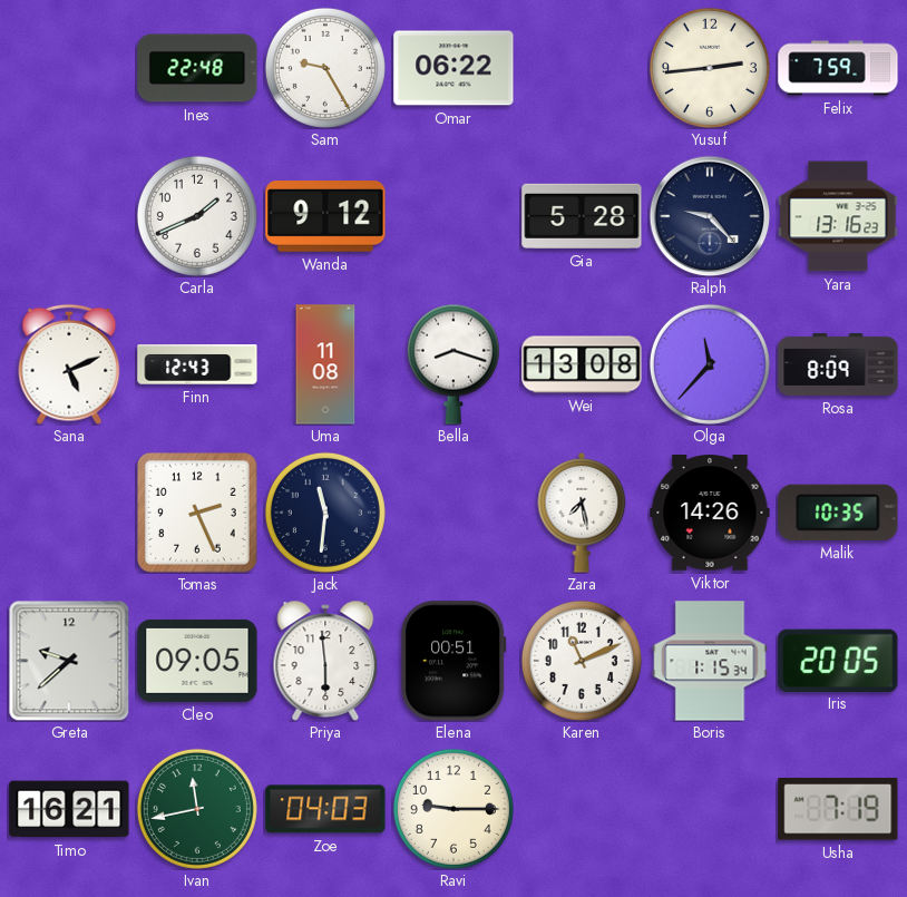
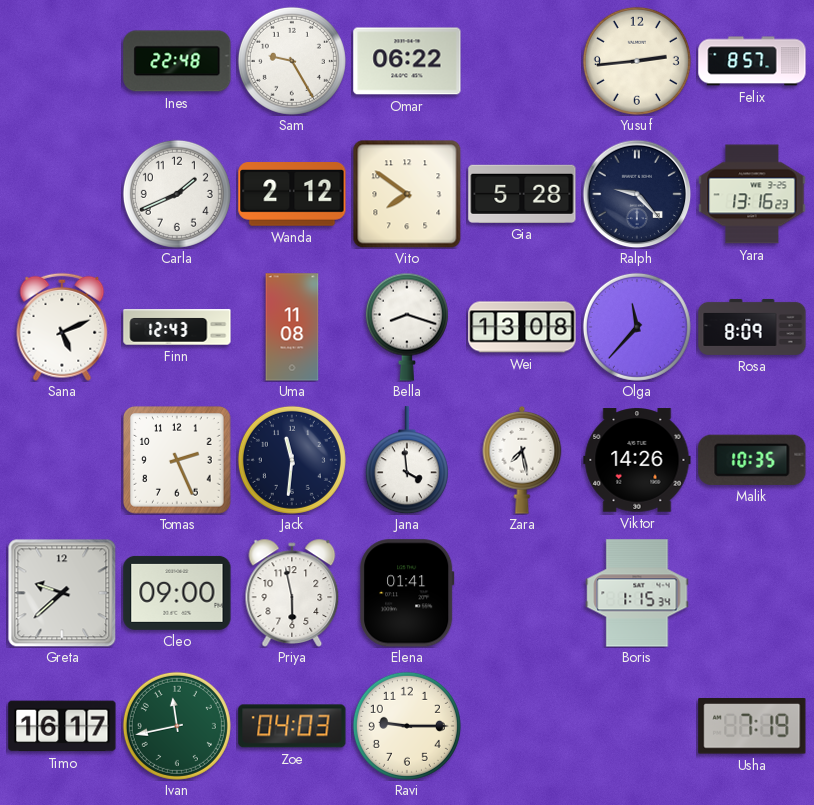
Felix: 7:59 -> 8:57
Wanda: 9:12 -> 2:12
Vito: none -> 7:51
Jana: none -> 3:59
Cleo: 09:05 -> 09:00
Priya: 5:59 -> 5:58
Elena: 00:51 -> 01:41
Karen: 11:11 -> none
Iris: 20:05 -> none
Timo: 16:21 -> 16:17
